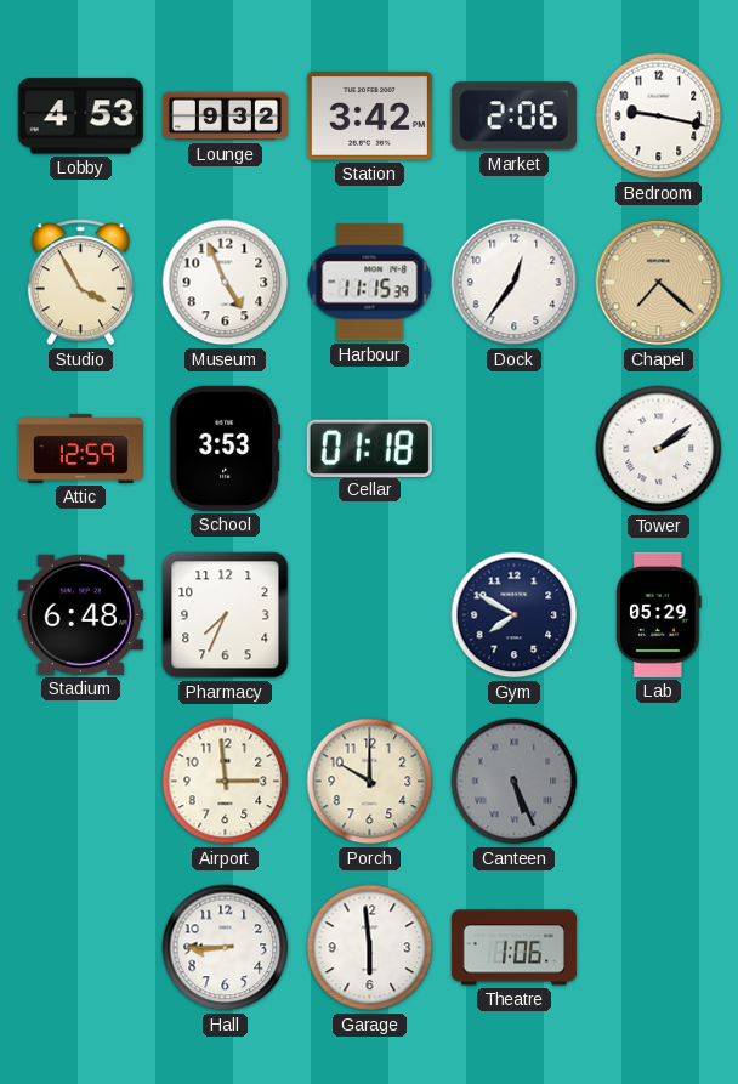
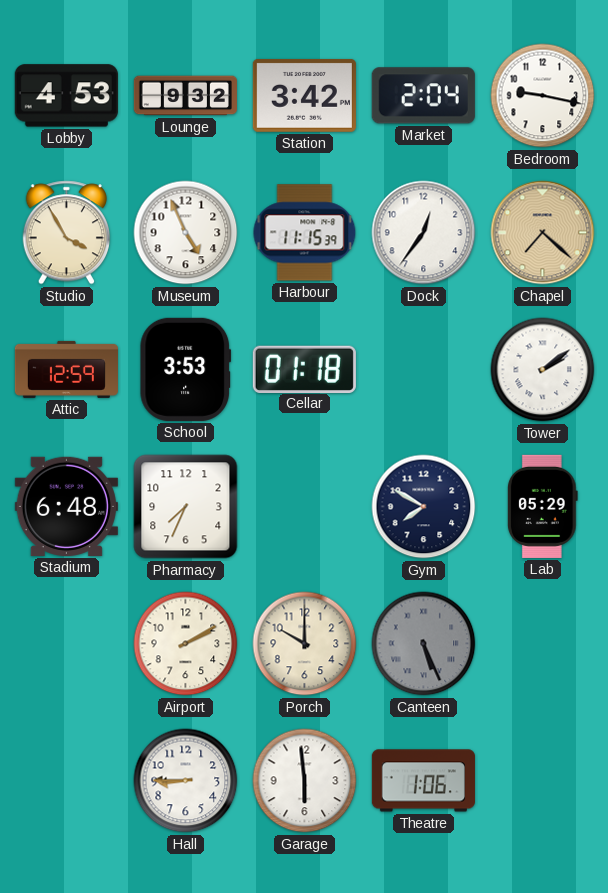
Market: 2:06 -> 2:04
Airport: 2:59 -> 2:10
